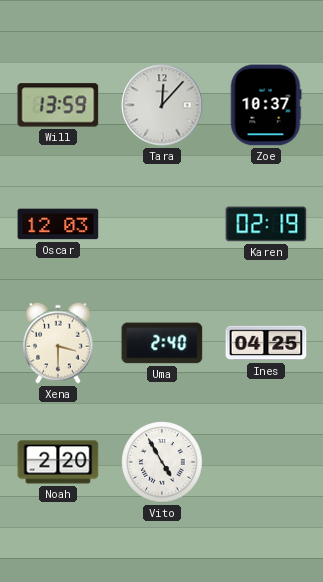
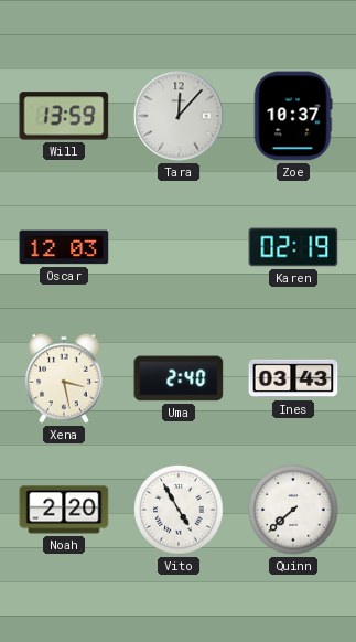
Xena: 3:30 -> 3:28
Ines: 04:25 -> 03:43
Quinn: none -> 7:38
